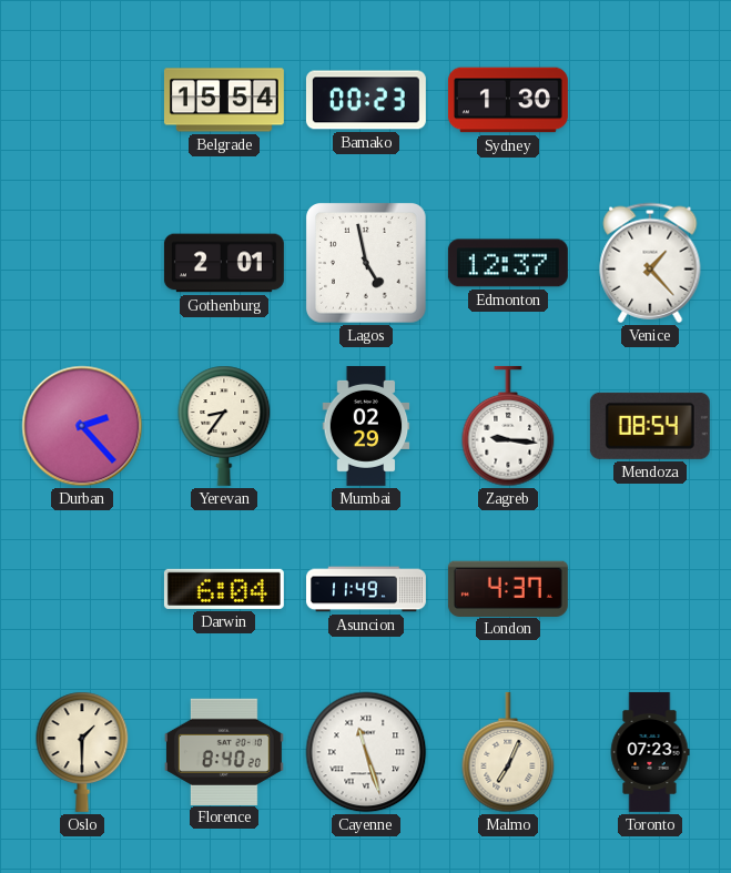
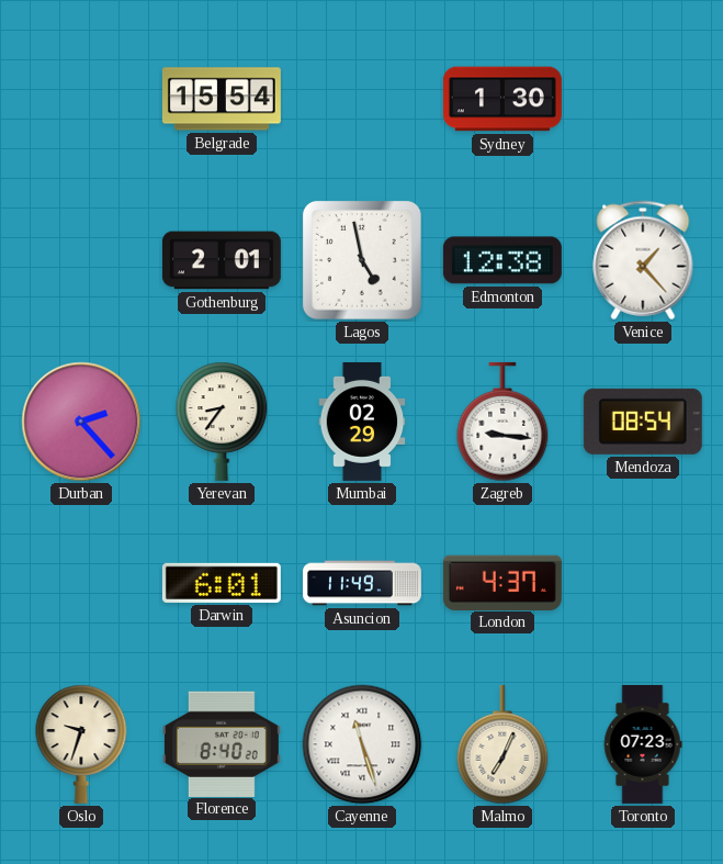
Bamako: 00:23 -> none
Edmonton: 12:37 -> 12:38
Darwin: 6:04 -> 6:01
Oslo: 1:30 -> 9:33
